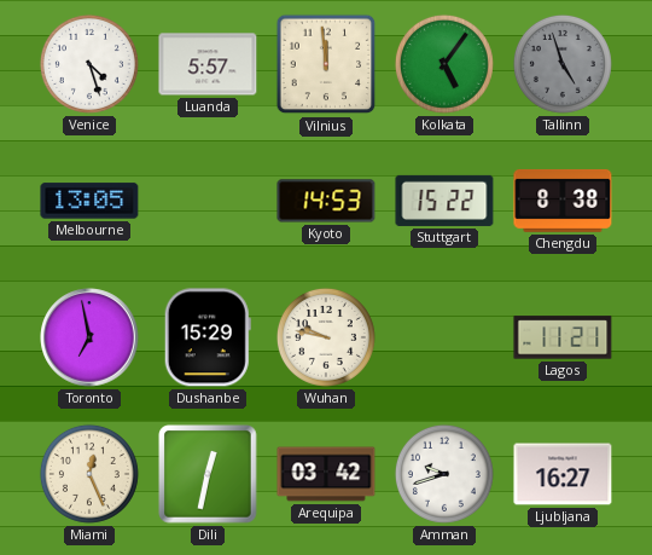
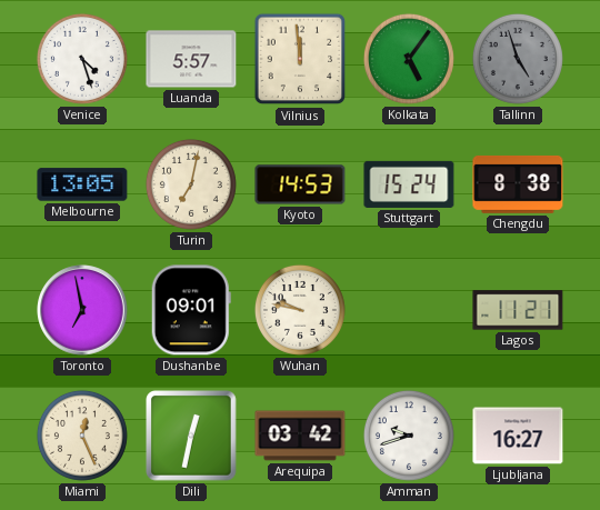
Turin: none -> 7:02
Stuttgart: 15:22 -> 15:24
Dushanbe: 15:29 -> 09:01
